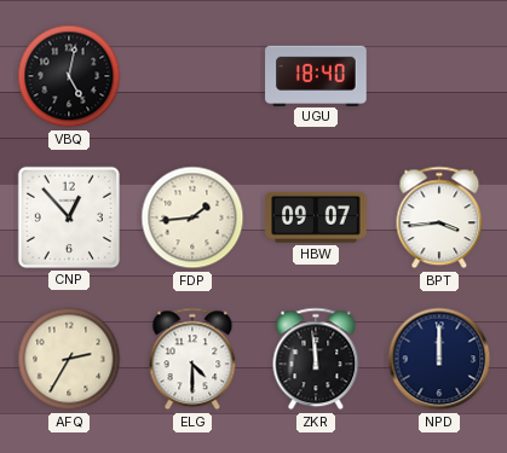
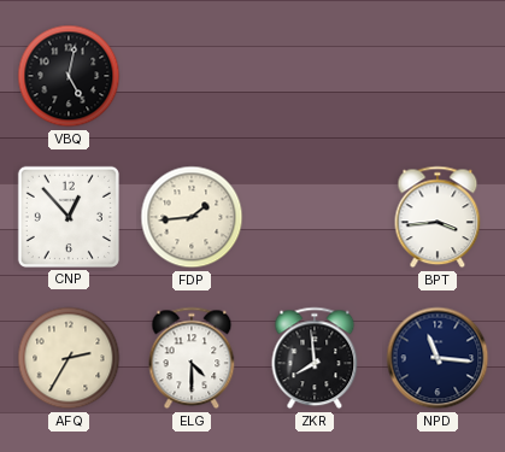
UGU: 18:40 -> none
HBW: 09:07 -> none
ZKR: 11:59 -> 7:59
NPD: 12:00 -> 11:16
